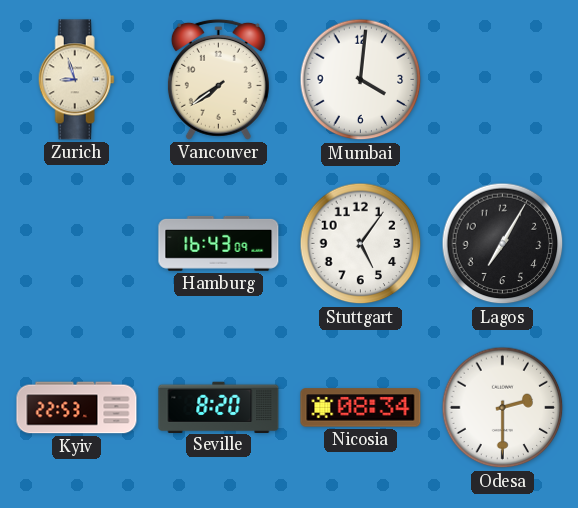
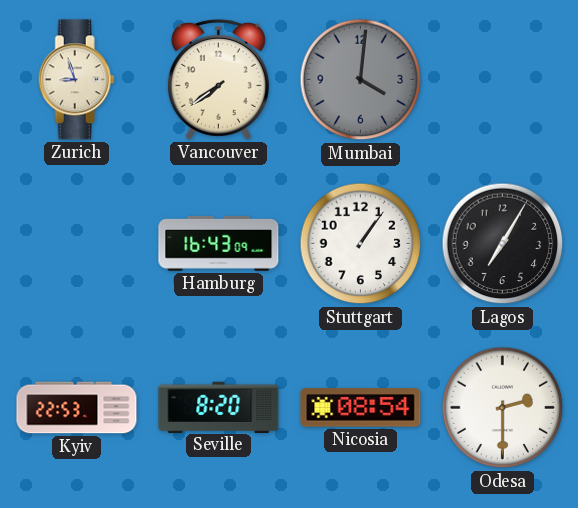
Mumbai dial: white -> grey
Stuttgart: 5:06 -> 1:06
Nicosia: 08:34 -> 08:54
